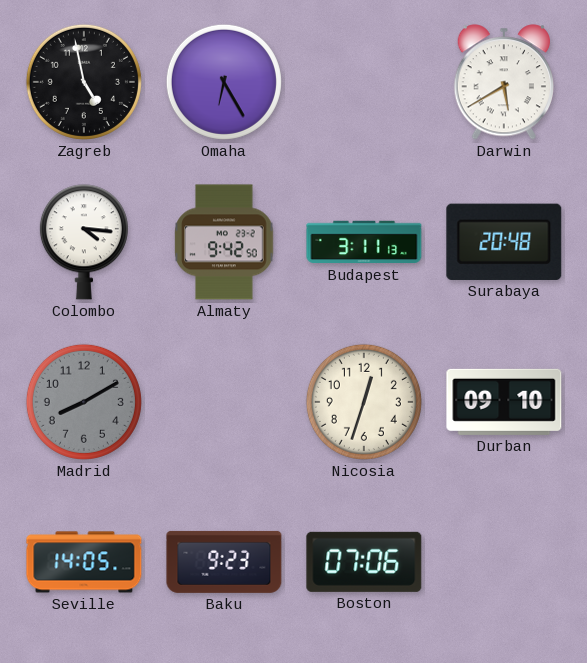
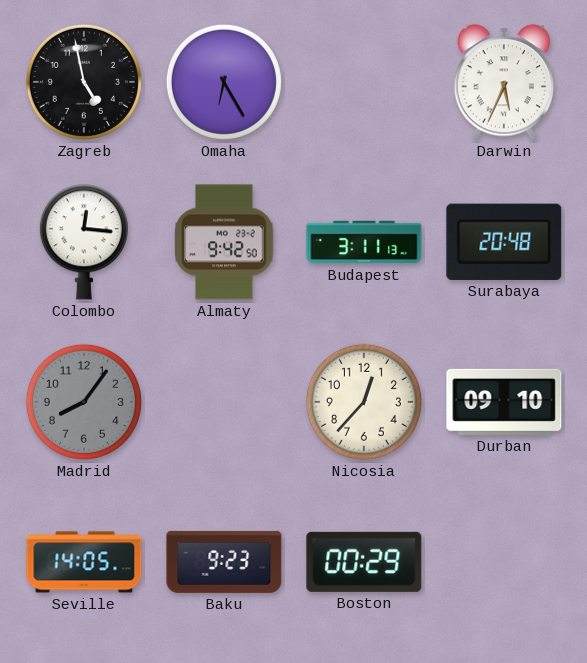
Darwin: 5:40 -> 5:34
Colombo: 4:16 -> 12:16
Madrid: 8:10 -> 8:06
Nicosia: 12:33 -> 12:37
Boston: 07:06 -> 00:29
